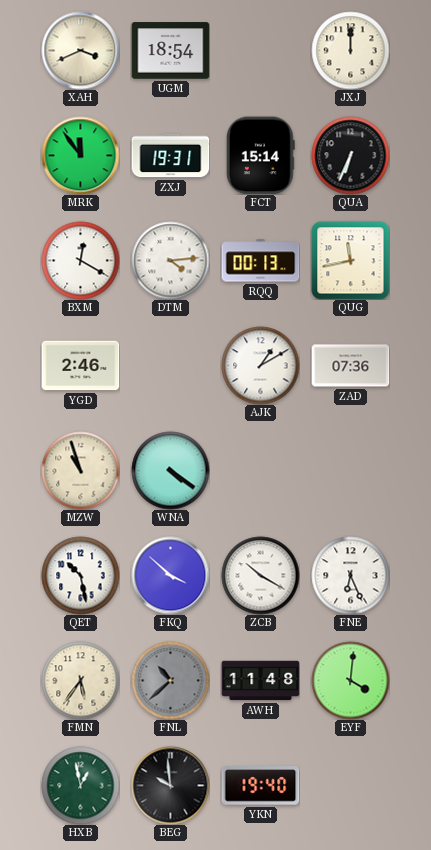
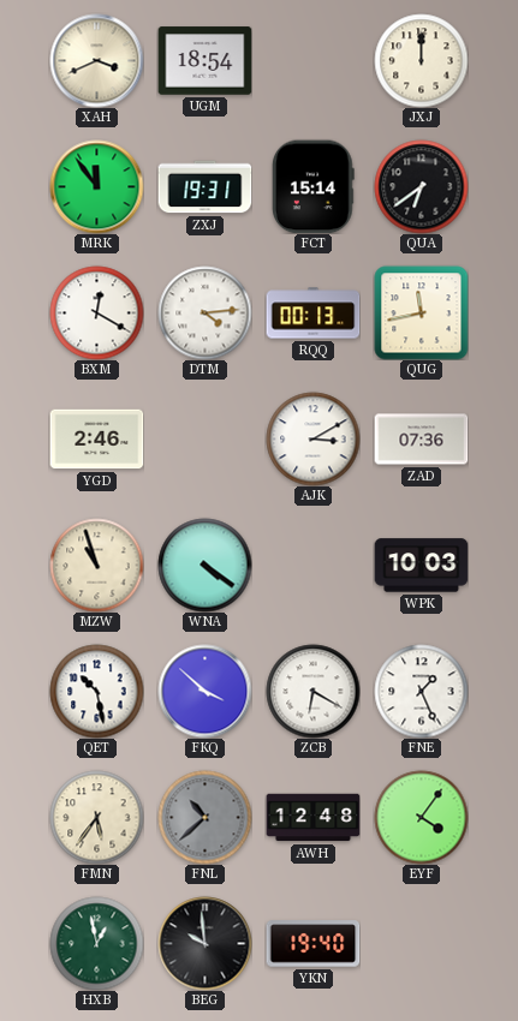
QUA: 6:34 -> 6:39
AJK: 1:10 -> 3:10
WPK: none -> 10:03
ZCB: 10:20 -> 6:20
FNE: 6:26 -> 1:26
AWH: 11:48 -> 12:48
EYF: 4:01 -> 4:06
